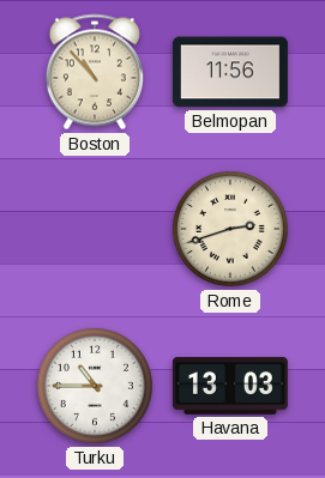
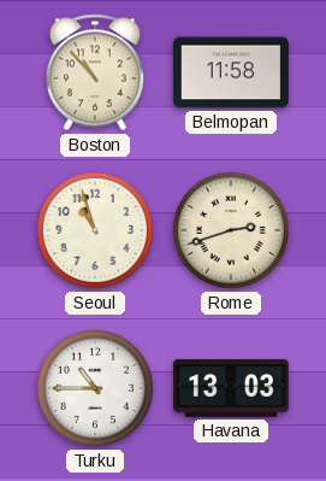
Belmopan: 11:56 -> 11:58
Seoul: none -> 10:57
